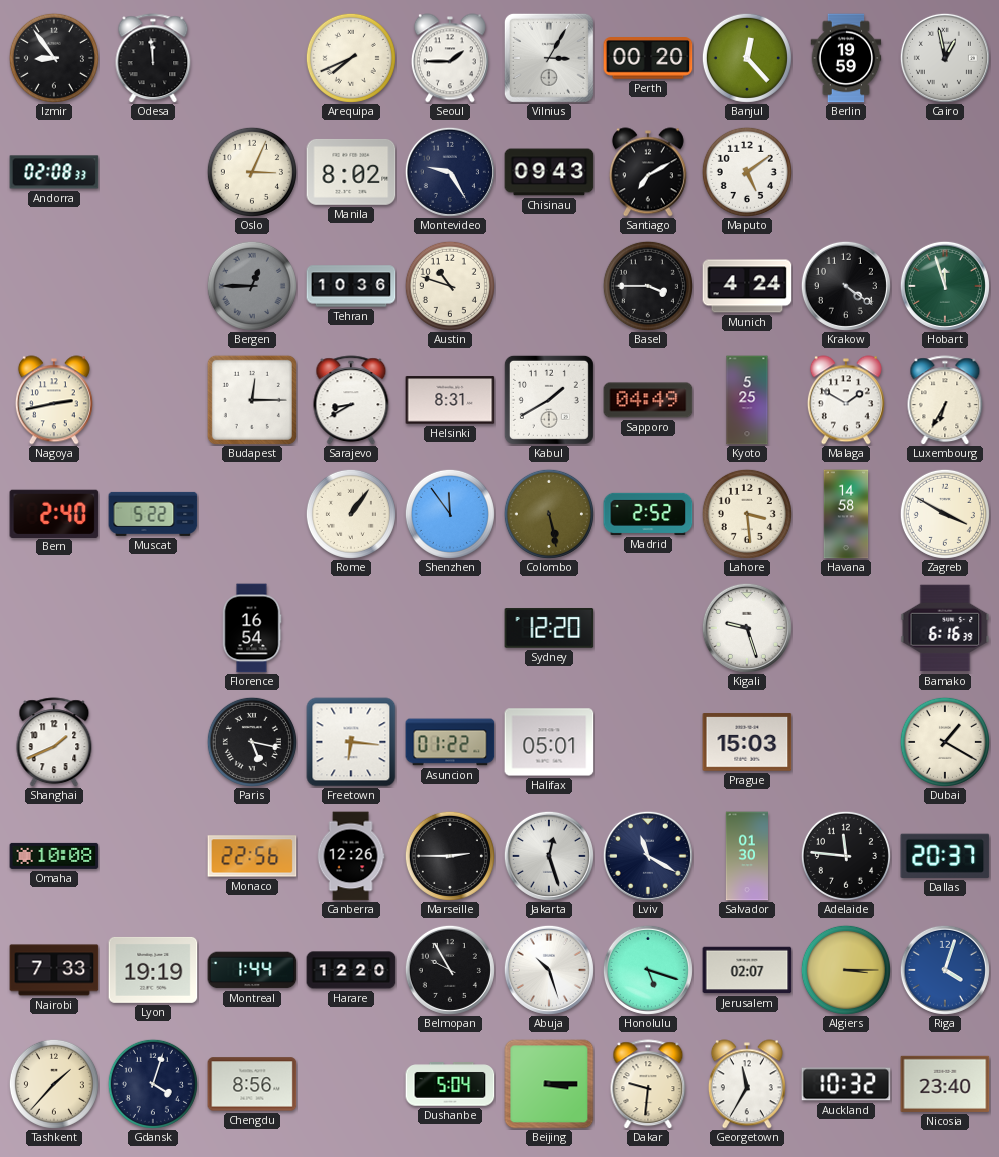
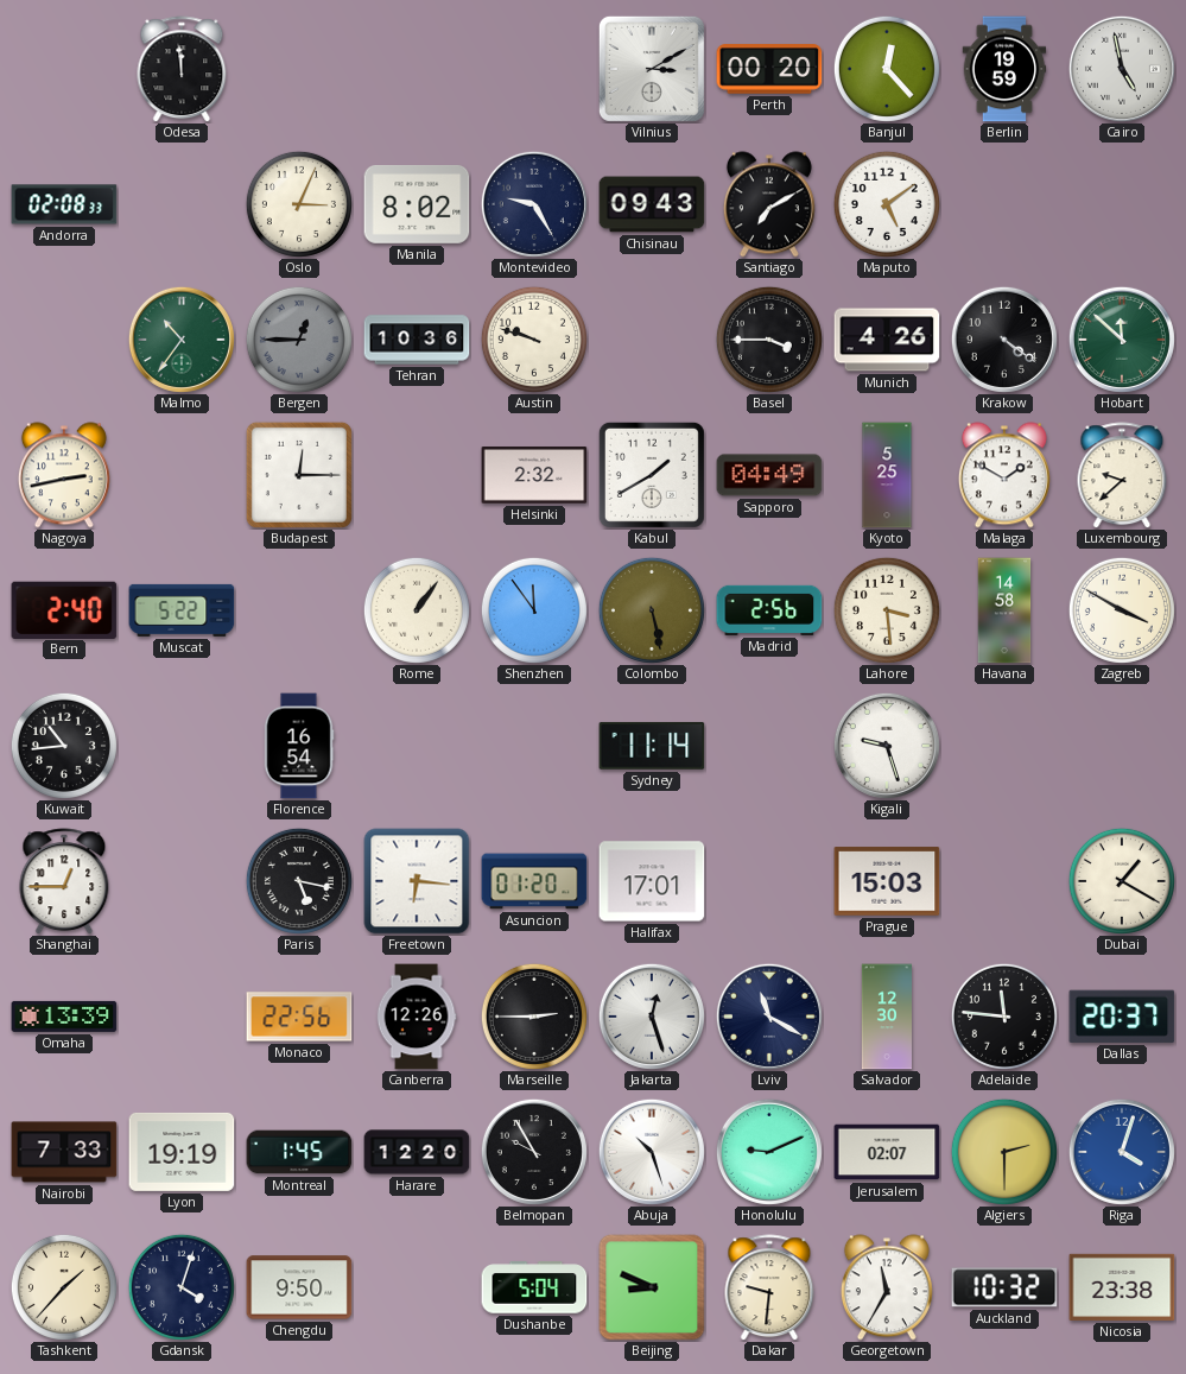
Izmir: 8:54 -> none
Arequipa: 7:41 -> none
Seoul: 1:45 -> none
Vilnius: 3:05 -> 3:10
Cairo: 12:58 -> 4:58
Malmo: none -> 10:36
Austin: 10:48 -> 9:48
Munich: 4:24 -> 4:26
Hobart: 11:57 -> 11:52
Sarajevo: 8:40 -> none
Helsinki: 8:31 -> 2:32
Luxembourg: 6:35 -> 9:38
Madrid: 2:52 -> 2:56
Kuwait: none -> 10:44
Sydney: 12:20 -> 11:14
Bamako: 6:16 -> none
Shanghai: 1:41 -> 12:45
Asuncion: 01:22 -> 01:20
Halifax: 05:01 -> 17:01
Omaha: 10:08 -> 13:39
Salvador: 01:30 -> 12:30
Montreal: 1:44 -> 1:45
Honolulu: 5:18 -> 9:11
Algiers: 3:15 -> 2:30
Chengdu: 8:56 -> 9:50
Beijing: 3:15 -> 8:49
Nicosia: 23:40 -> 23:38
